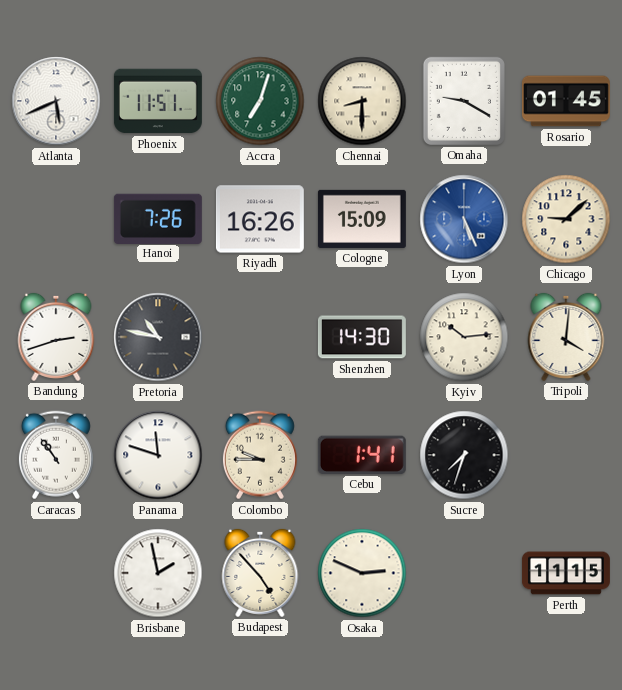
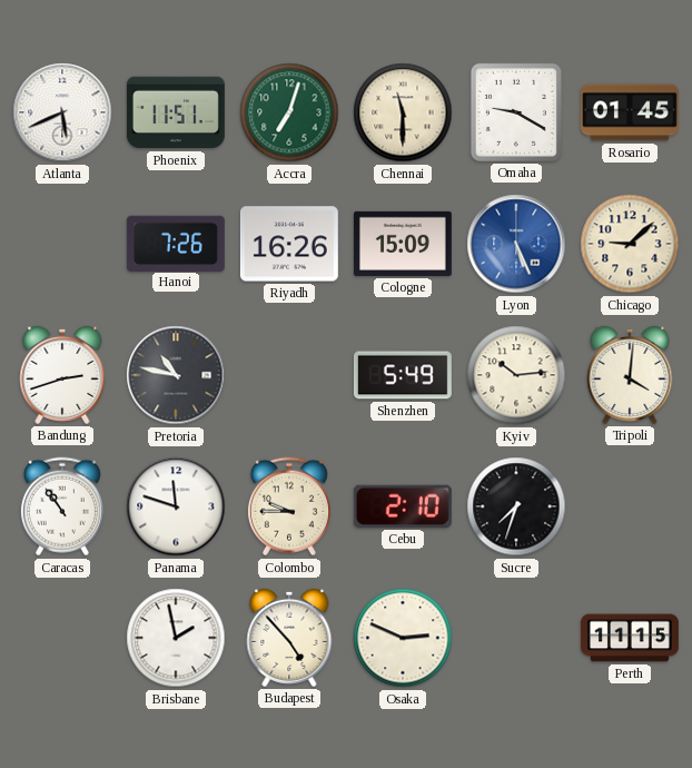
Chennai: 8:30 -> 11:30
Shenzhen: 14:30 -> 5:49
Cebu: 1:41 -> 2:10
